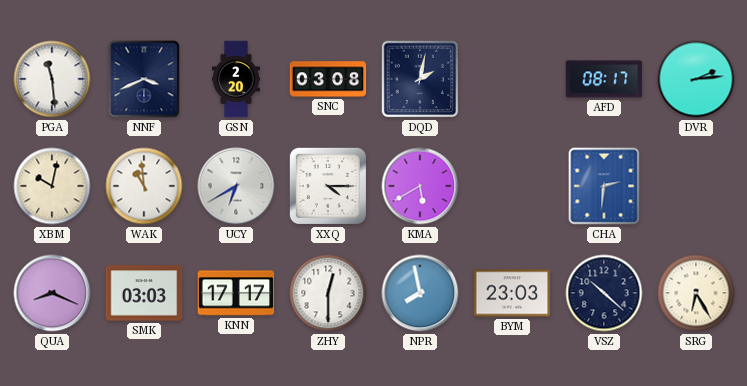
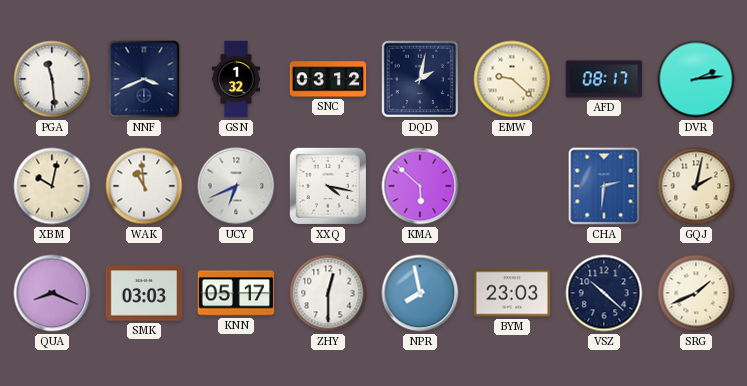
GSN: 2:20 -> 1:32
SNC: 03:08 -> 03:12
EMW: none -> 9:22
UCY: 6:40 -> 6:41
XXQ: 4:15 -> 4:17
KMA: 5:40 -> 5:52
GQJ: none -> 2:02
KNN: 17:17 -> 05:17
SRG: 6:25 -> 1:41
